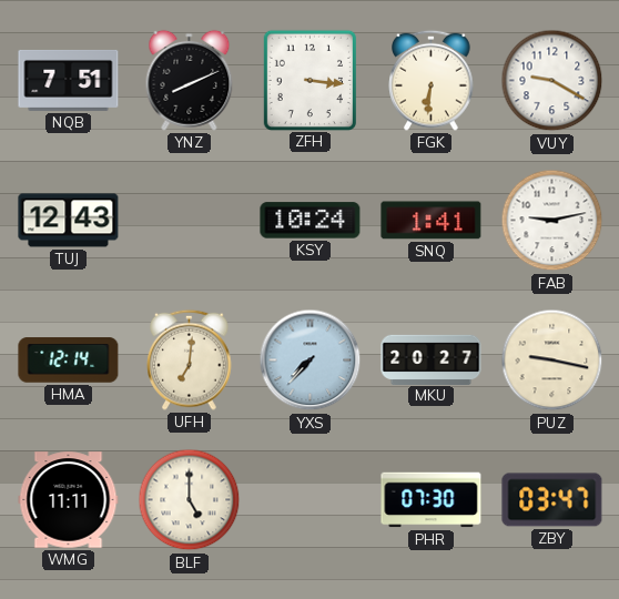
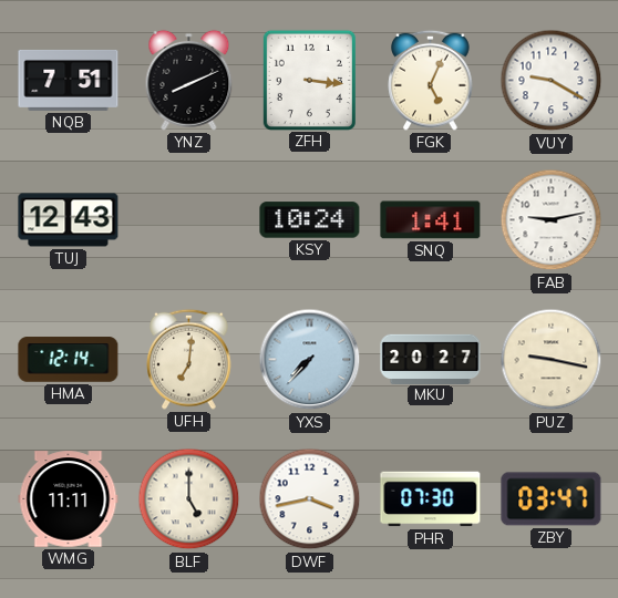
FGK: 6:31 -> 5:04
DWF: none -> 3:43
